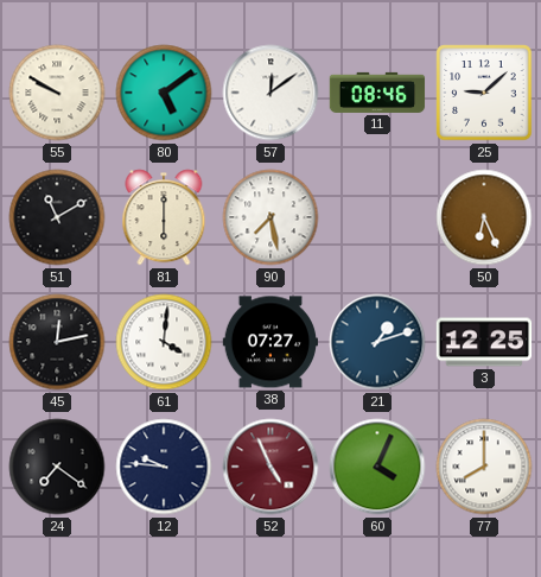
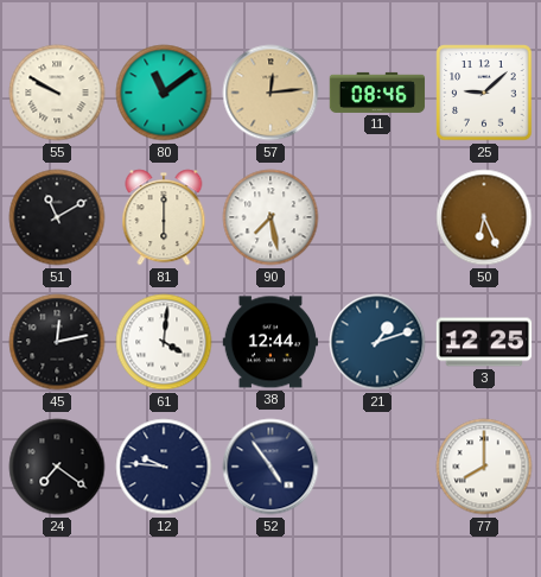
80: 5:09 -> 11:09
57: 12:09 -> 12:14
57 dial: white -> champagne
38: 07:27 -> 12:44
52: 4:56 -> 4:54
52 dial: burgundy -> navy
60: 4:04 -> none
